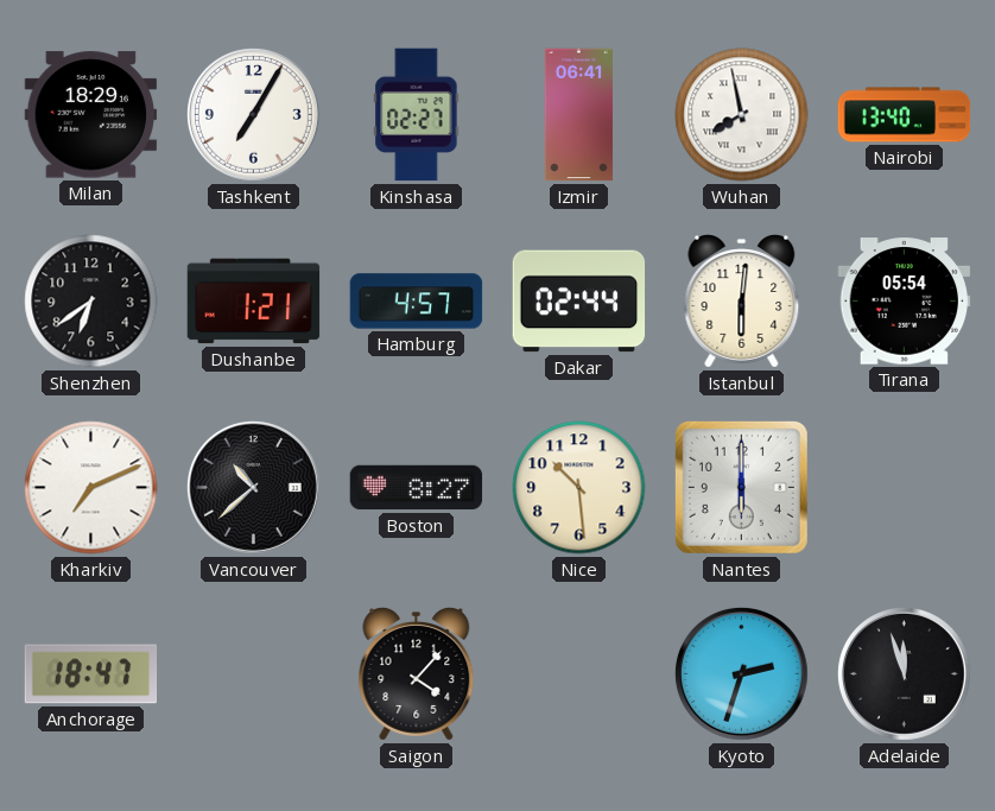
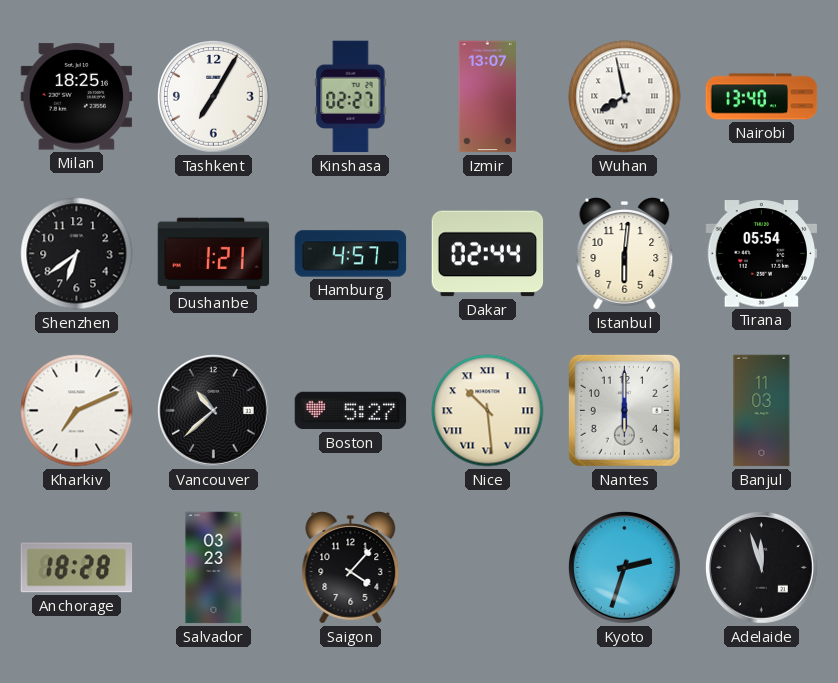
Milan: 18:29 -> 18:25
Izmir: 06:41 -> 13:07
Boston: 8:27 -> 5:27
Nice numerals: Arabic -> Roman
Banjul: none -> 11:03
Anchorage: 18:47 -> 18:28
Salvador: none -> 03:23
